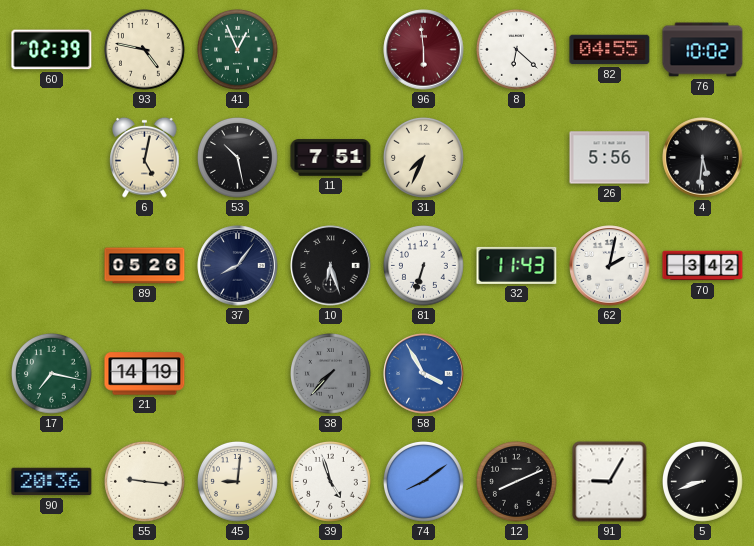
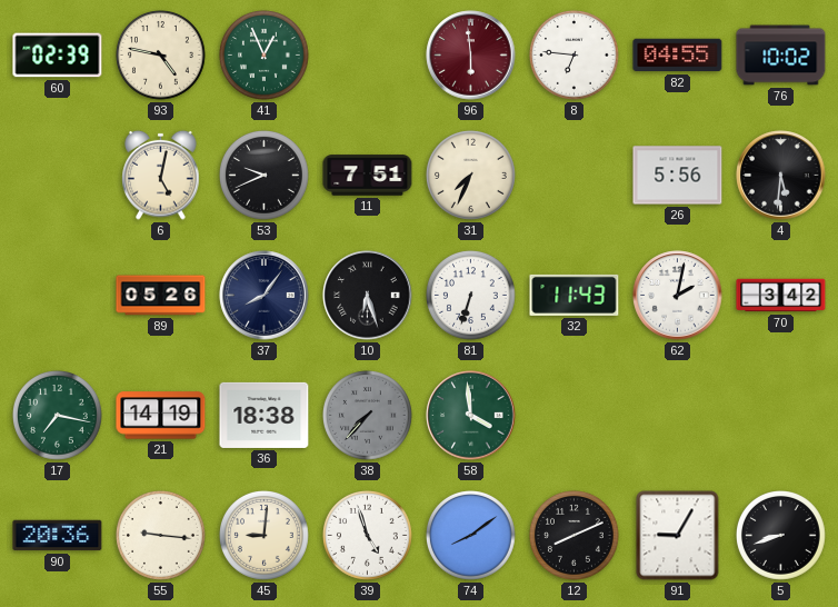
8: 6:22 -> 6:46
53: 10:28 -> 9:41
36: none -> 18:38
58: 3:55 -> 3:59
58 dial: blue -> green
